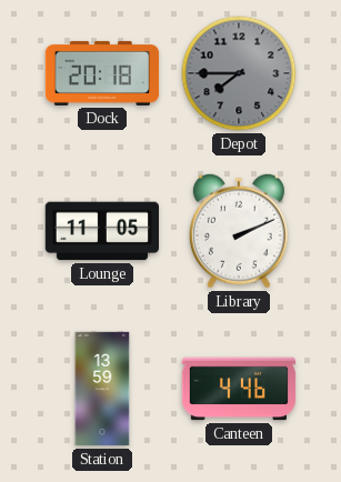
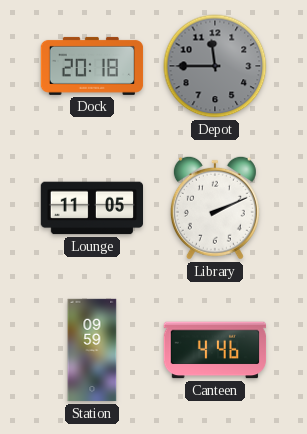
Depot: 7:45 -> 11:45
Station: 13:59 -> 09:59
